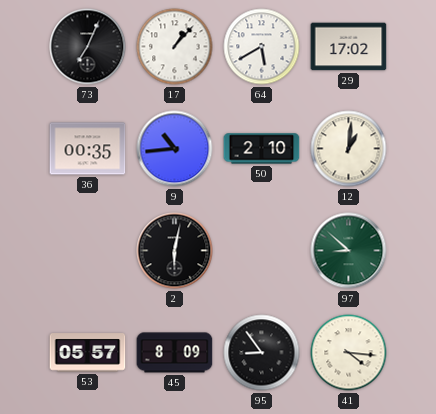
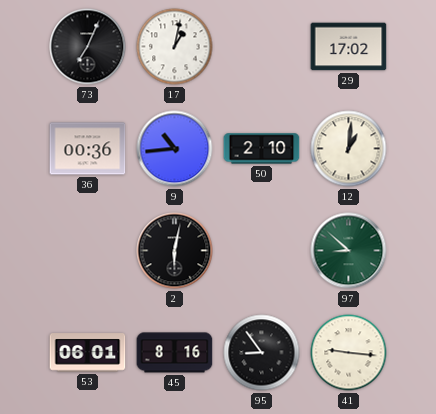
17: 1:07 -> 1:02
64: 5:40 -> none
36: 00:35 -> 00:36
53: 05:57 -> 06:01
45: 8:09 -> 8:16
41: 4:16 -> 9:16
